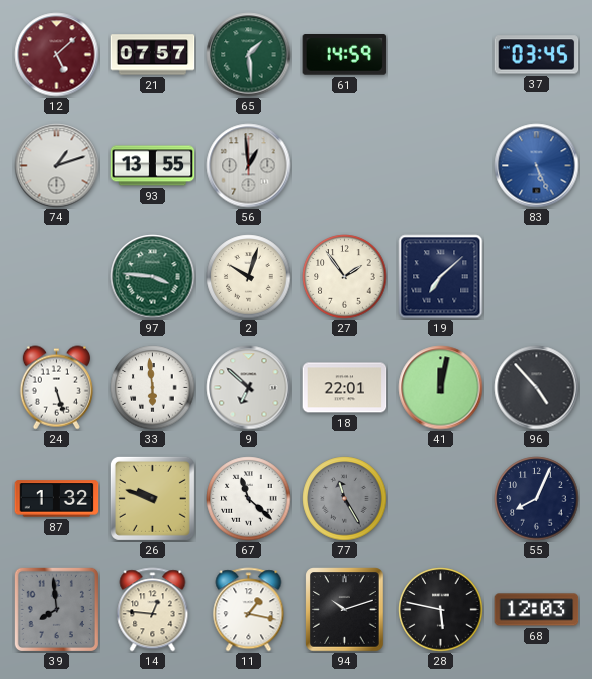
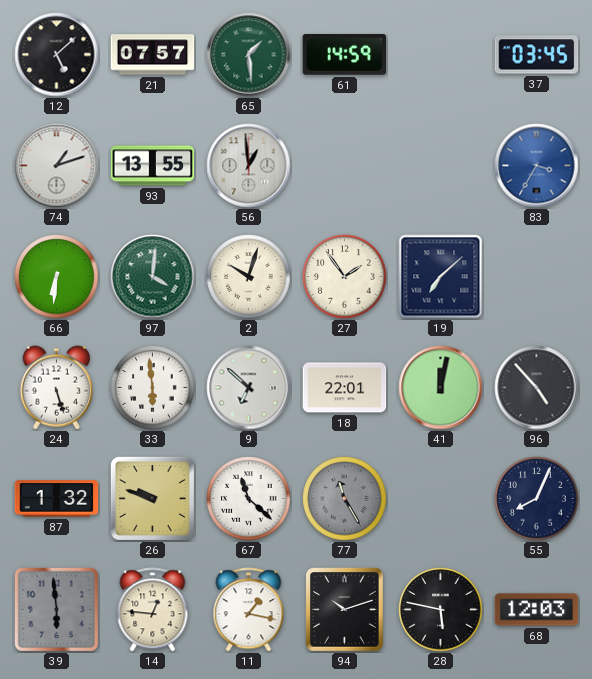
12 dial: burgundy -> black
83: 5:26 -> 3:35
66: none -> 6:31
97: 3:46 -> 4:01
39: 7:59 -> 5:59
